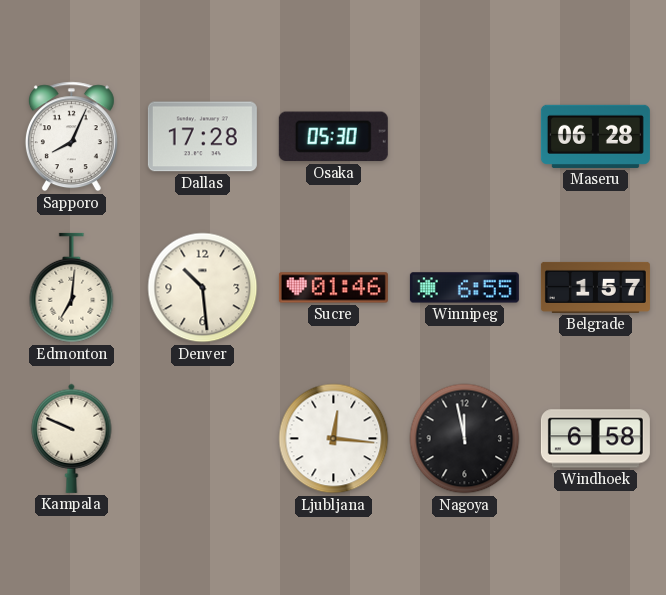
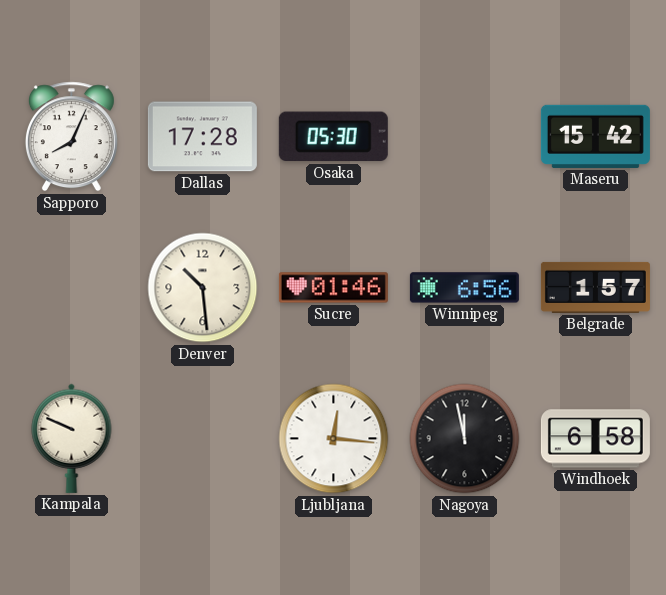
Maseru: 06:28 -> 15:42
Edmonton: 7:01 -> none
Winnipeg: 6:55 -> 6:56
